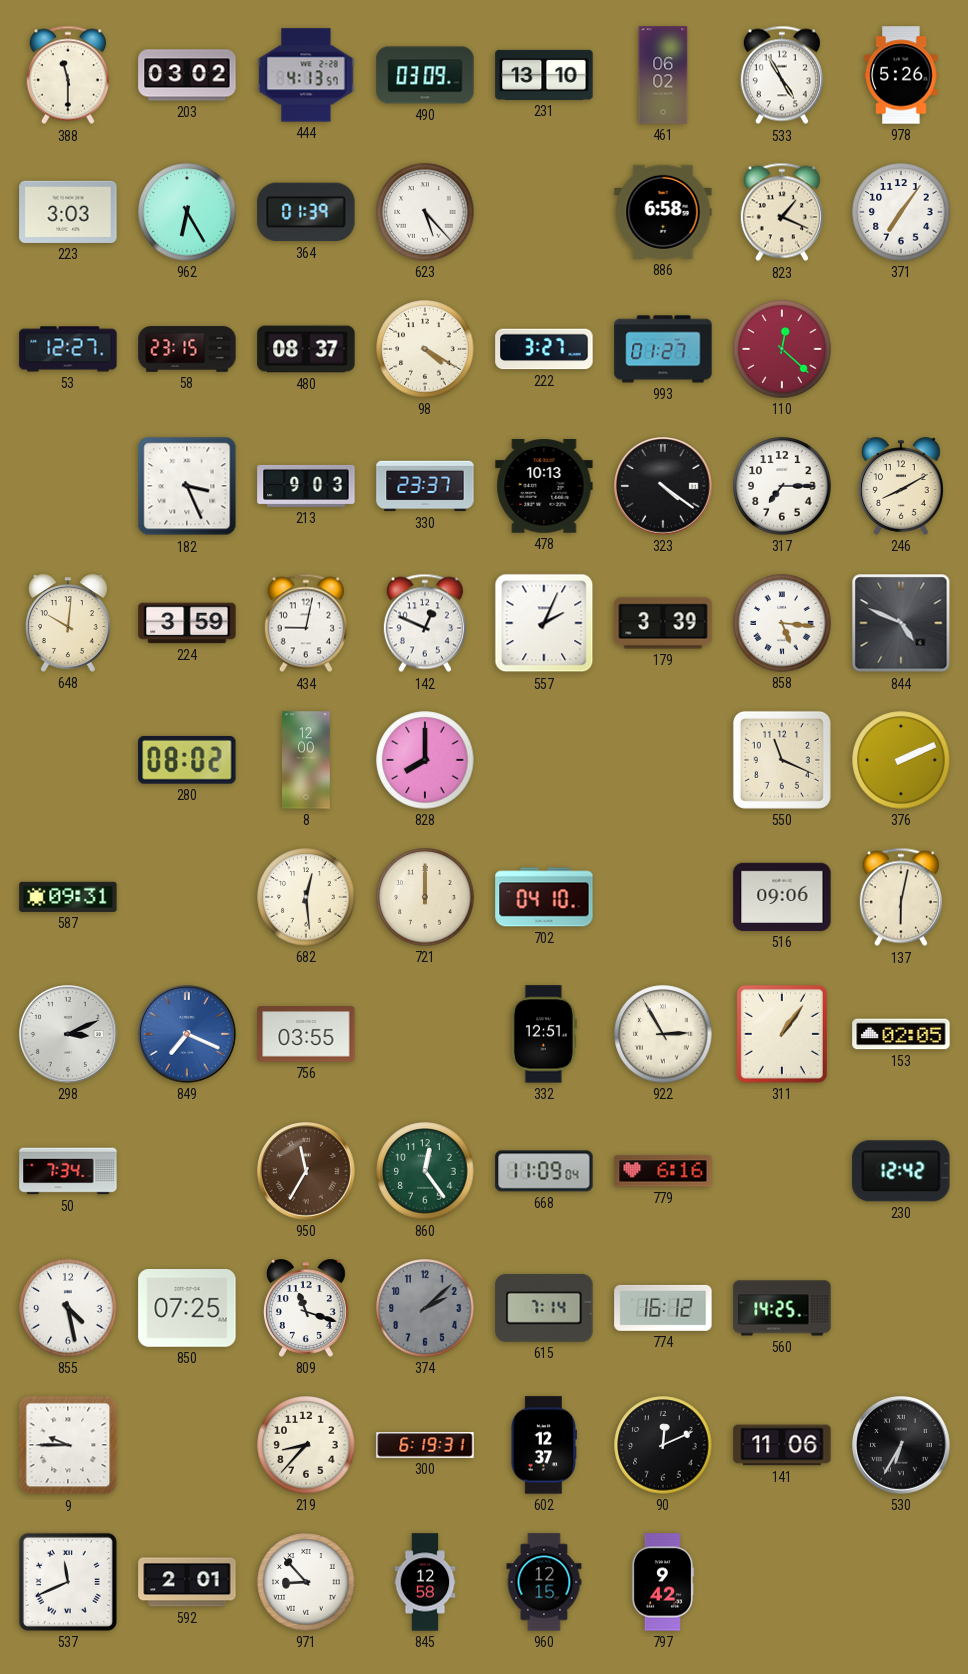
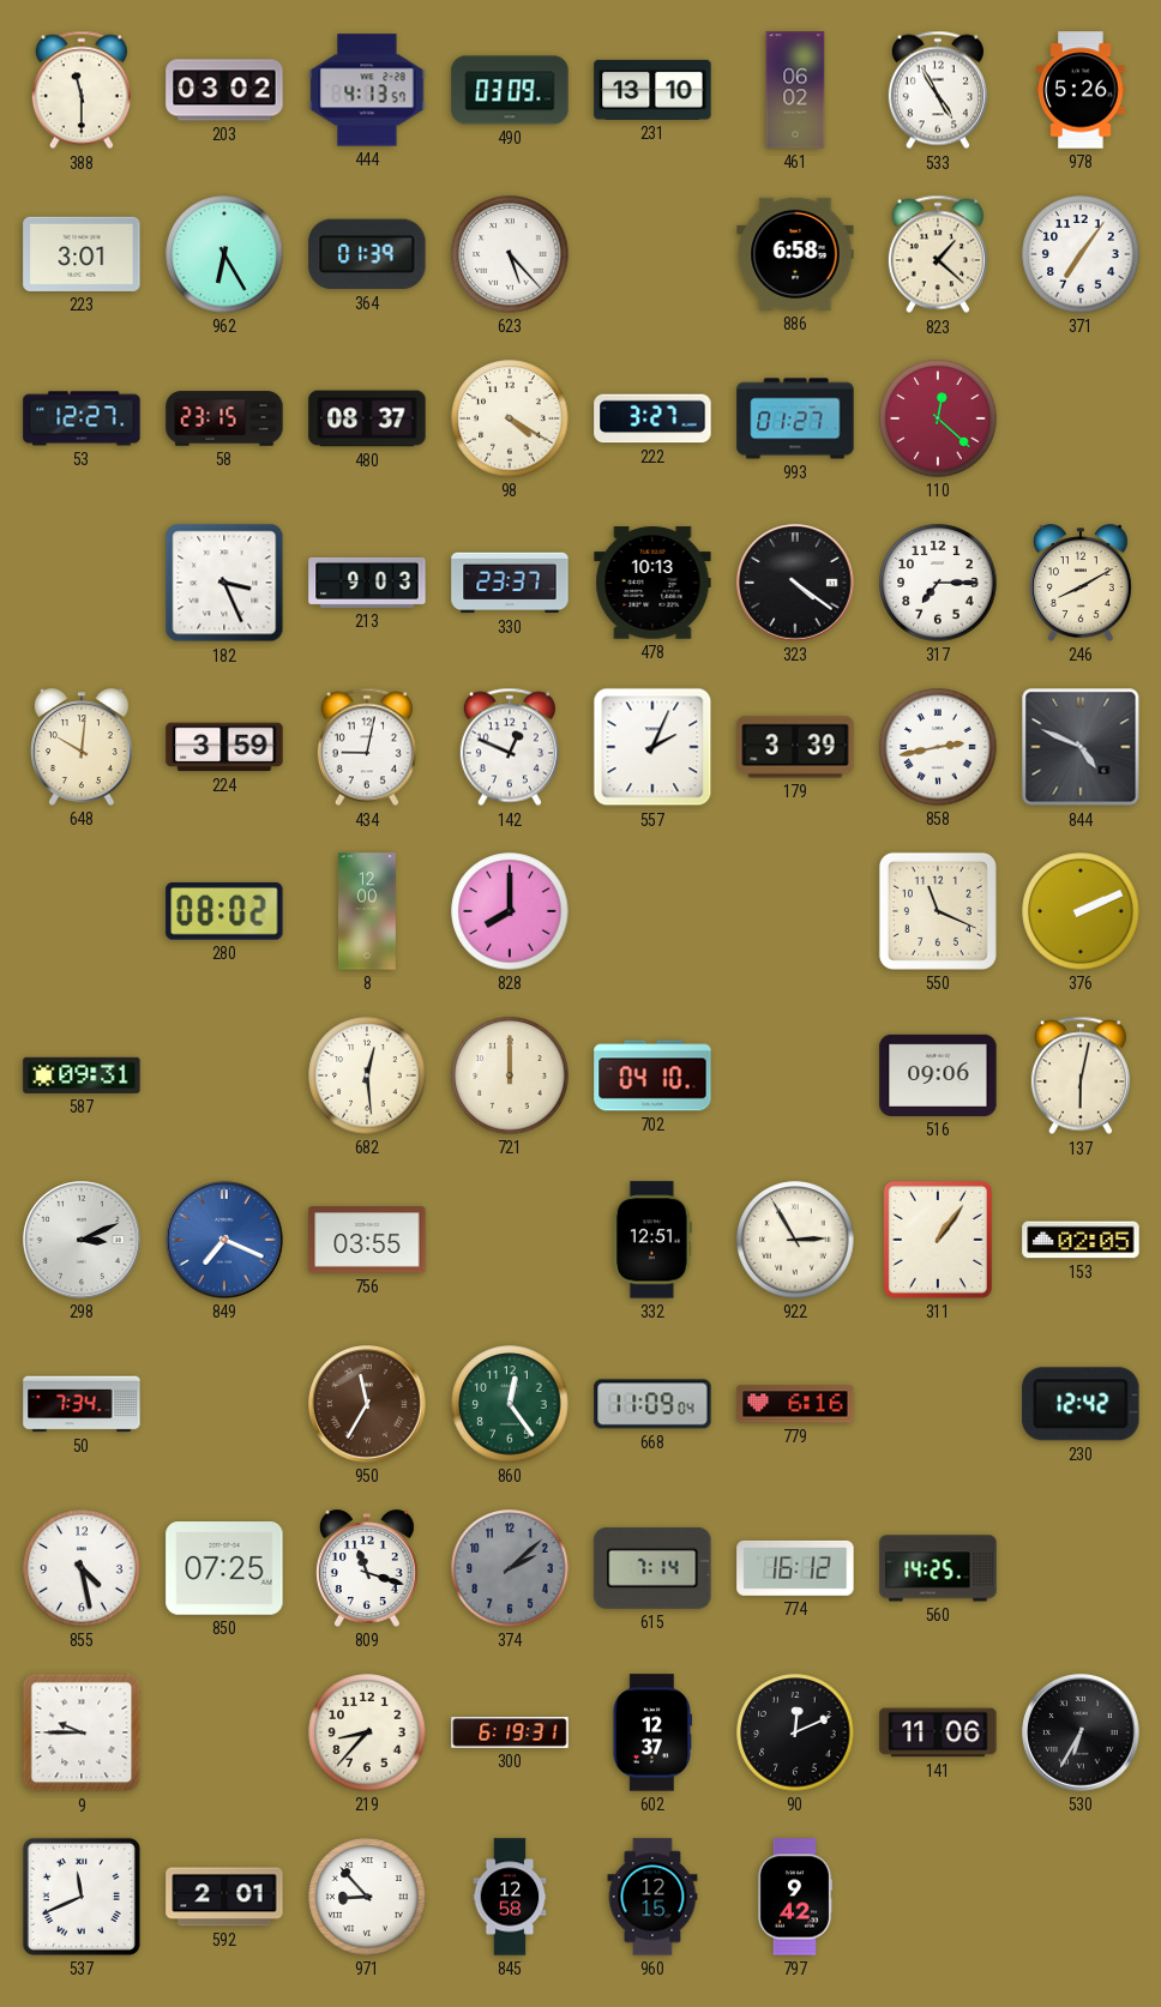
223: 3:03 -> 3:01
823: 1:19 -> 1:22
858: 5:16 -> 2:43
